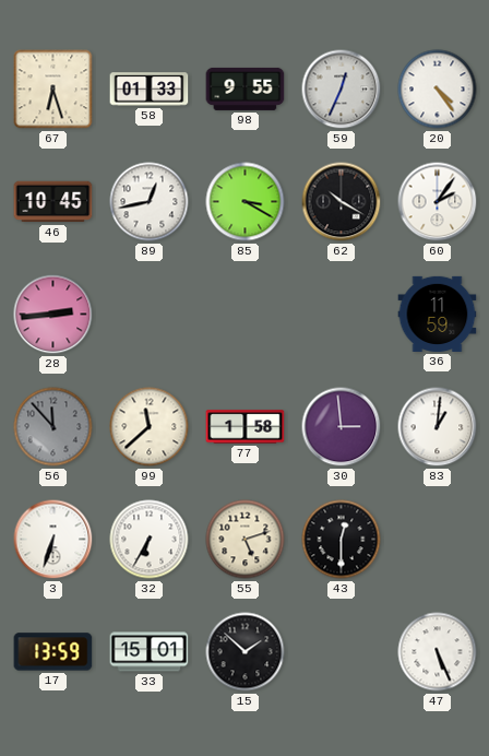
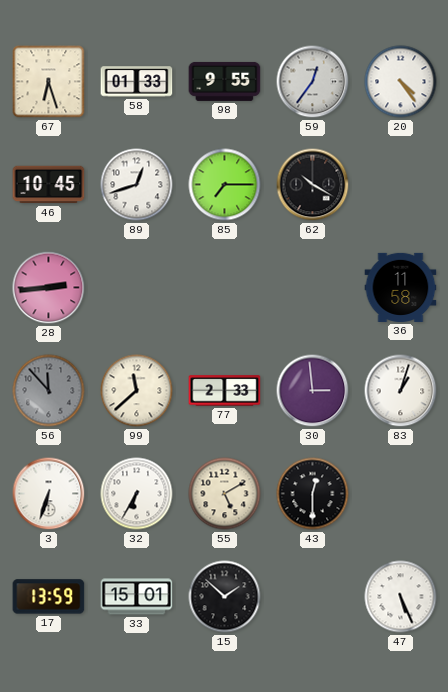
59: 12:34 -> 12:36
89: 12:43 -> 12:42
85: 3:20 -> 7:15
60: 2:06 -> none
36: 11:59 -> 11:58
77: 1:58 -> 2:33
83: 1:01 -> 1:03
55: 5:12 -> 5:10
